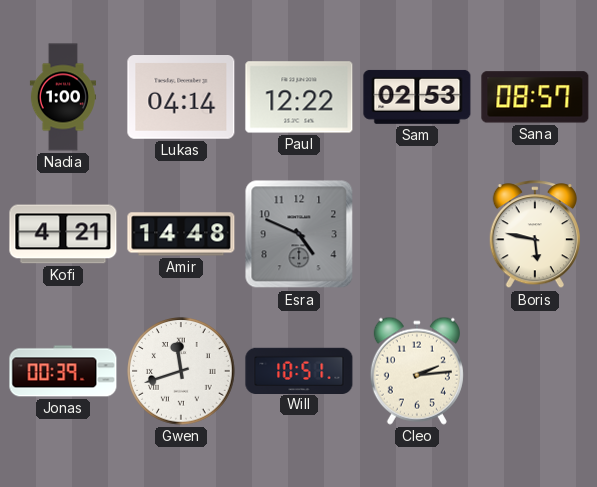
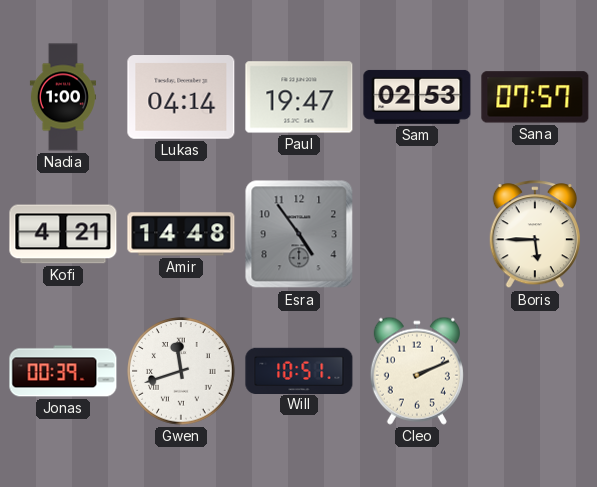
Paul: 12:22 -> 19:47
Sana: 08:57 -> 07:57
Esra: 4:49 -> 4:54
Boris: 5:47 -> 5:45
Cleo: 2:14 -> 2:11
